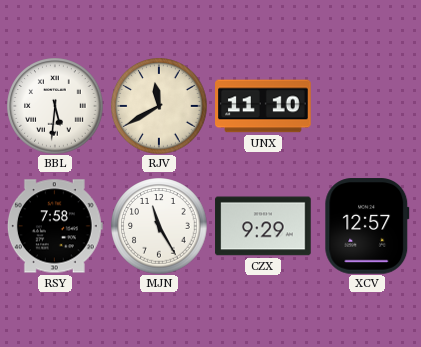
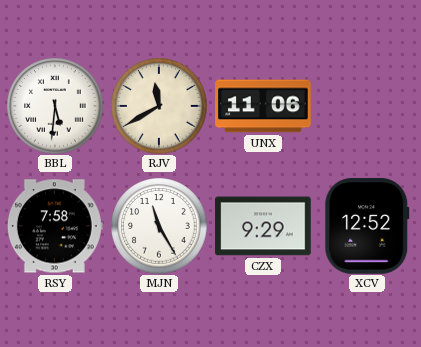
UNX: 11:10 -> 11:06
XCV: 12:57 -> 12:52
